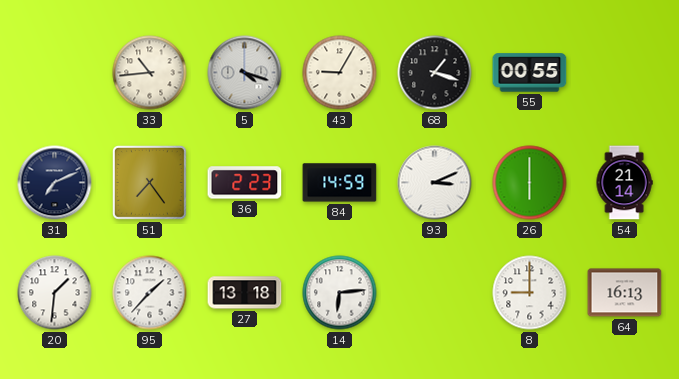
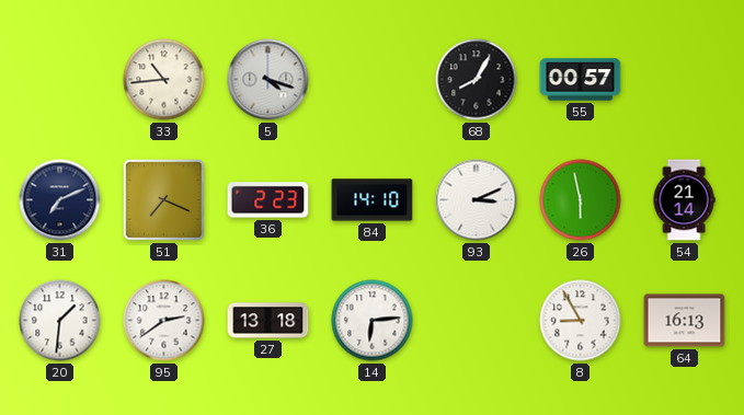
43: 9:05 -> none
68: 1:18 -> 8:05
55: 00:55 -> 00:57
51: 7:24 -> 7:19
84: 14:59 -> 14:10
26: 6:00 -> 5:58
95: 1:37 -> 2:39
8: 9:00 -> 8:55
